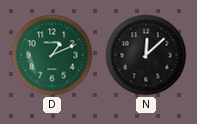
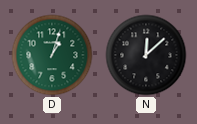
D: 1:11 -> 1:03
